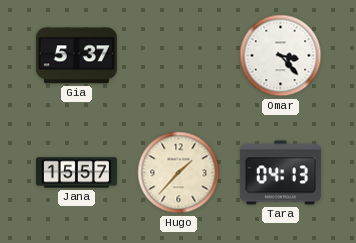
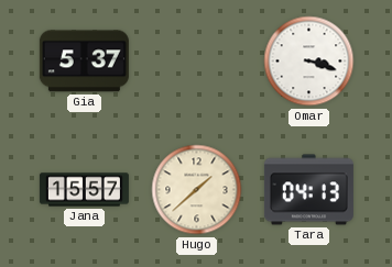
Omar: 3:23 -> 3:18
Hugo: 1:37 -> 1:38
